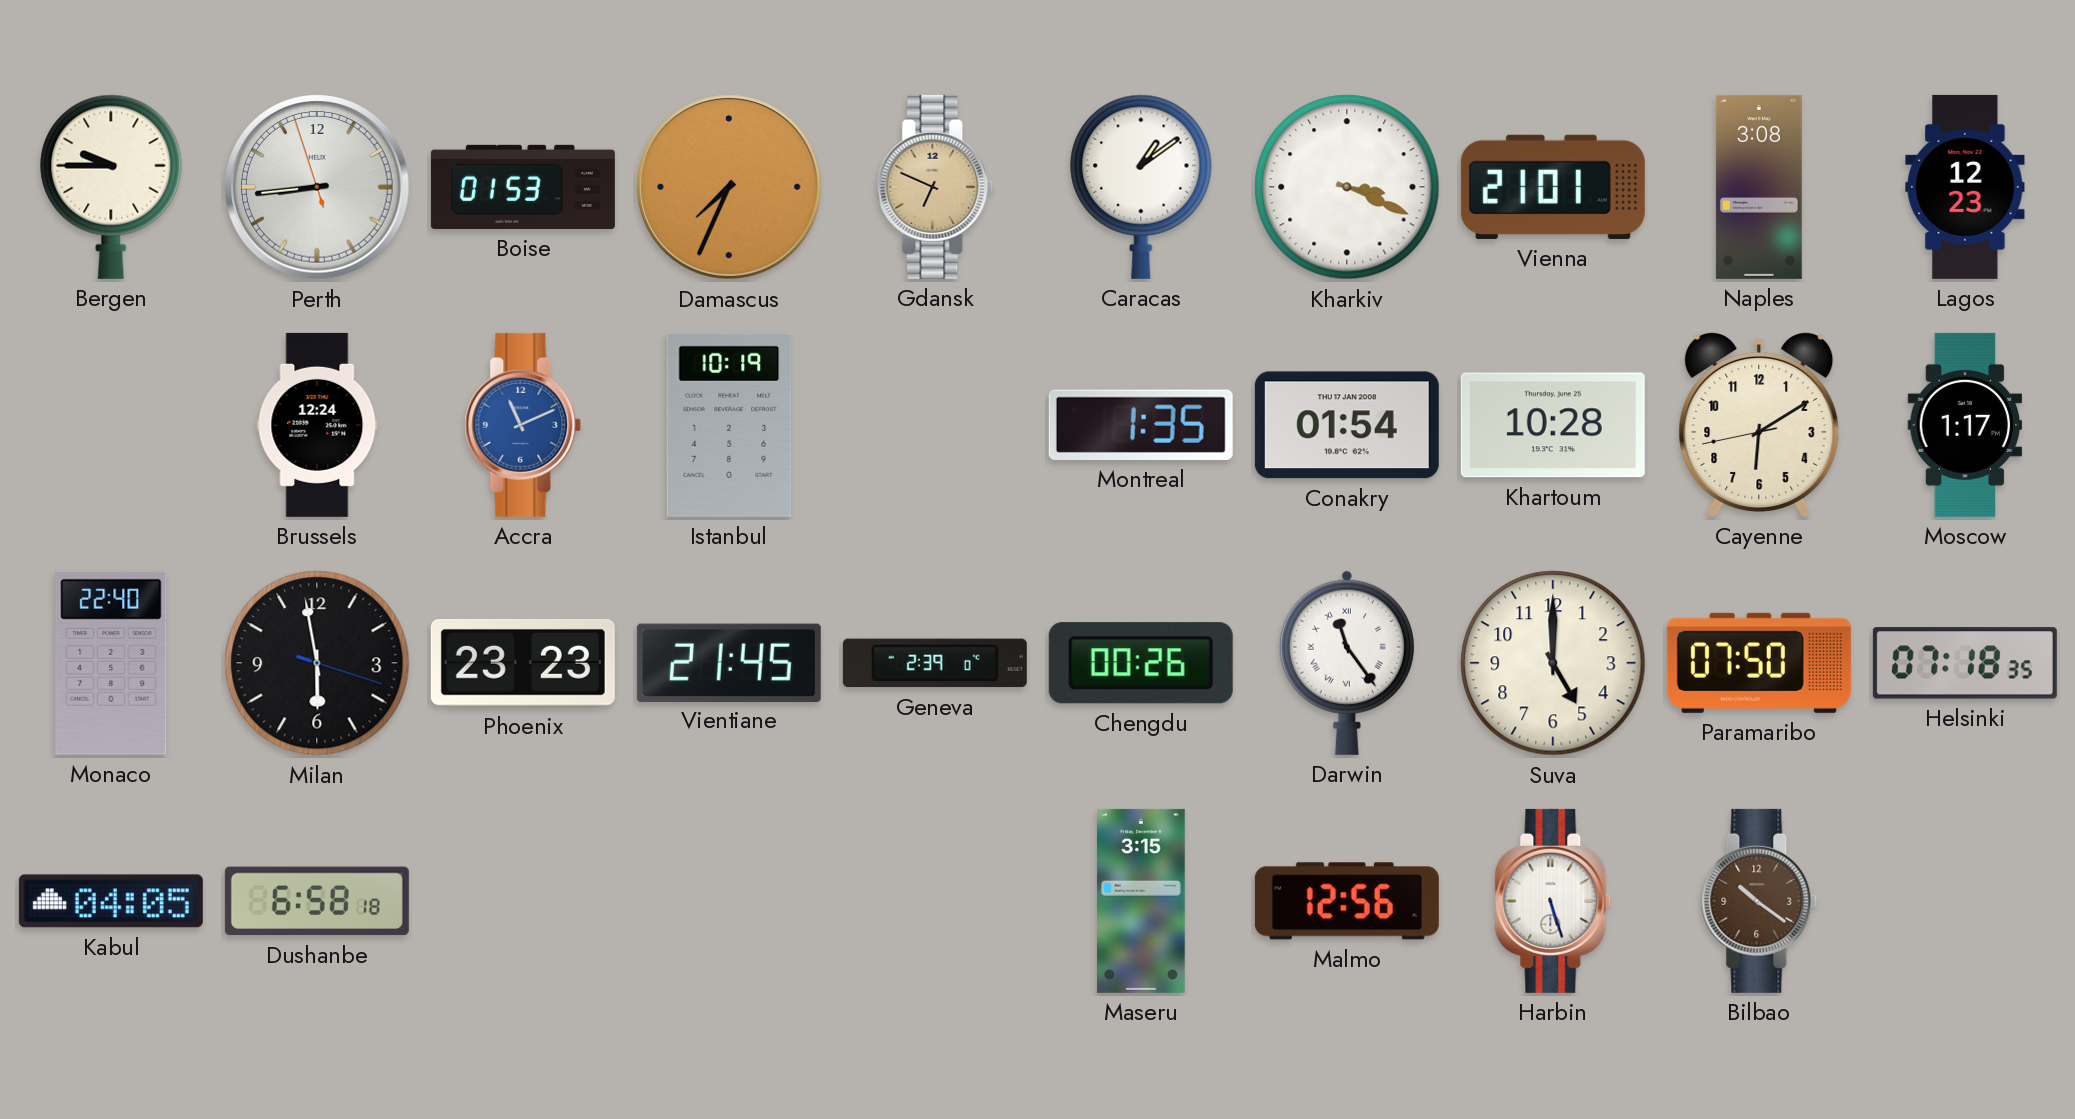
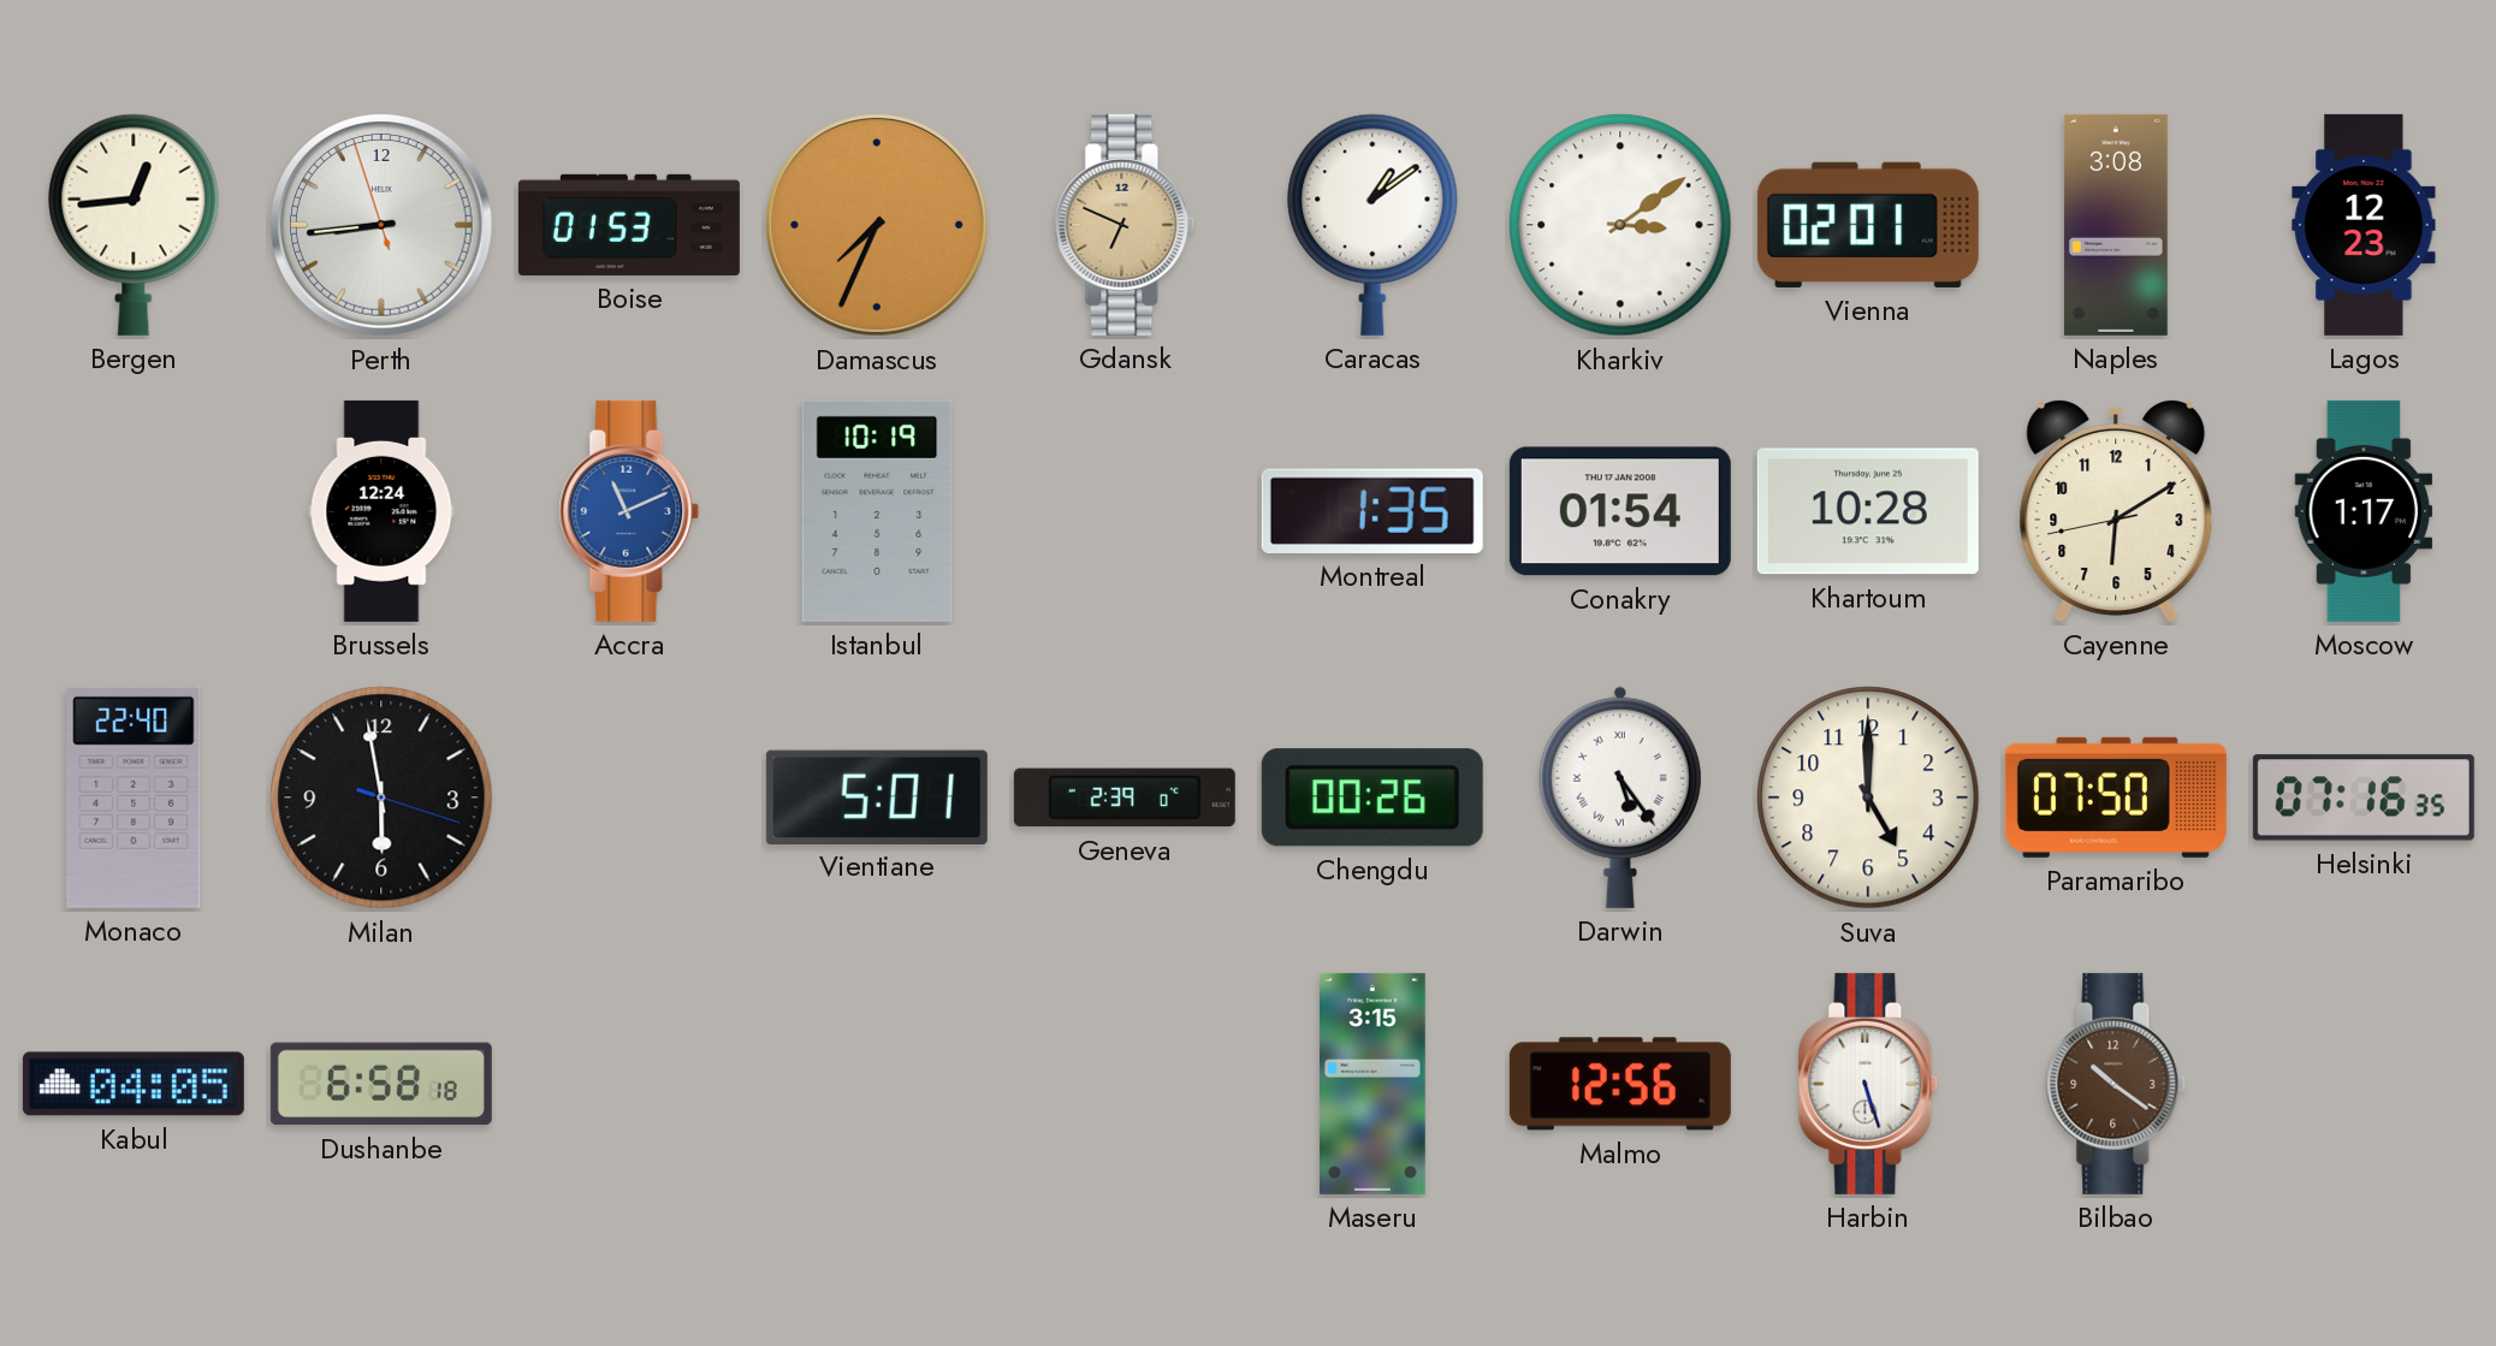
Bergen: 9:45 -> 12:44
Kharkiv: 3:19 -> 3:09
Vienna: 21:01 -> 02:01
Phoenix: 23:23 -> none
Vientiane: 21:45 -> 5:01
Darwin: 11:24 -> 5:24
Helsinki: 07:18 -> 07:16
